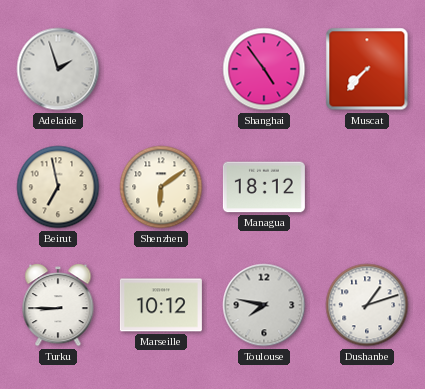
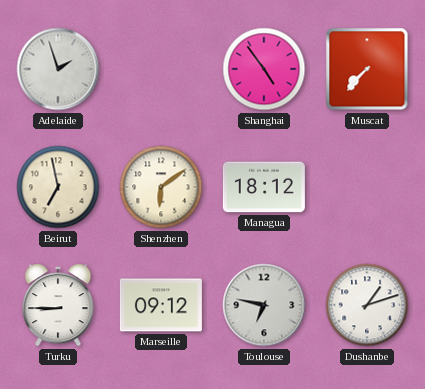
Marseille: 10:12 -> 09:12
Toulouse: 7:47 -> 6:47
